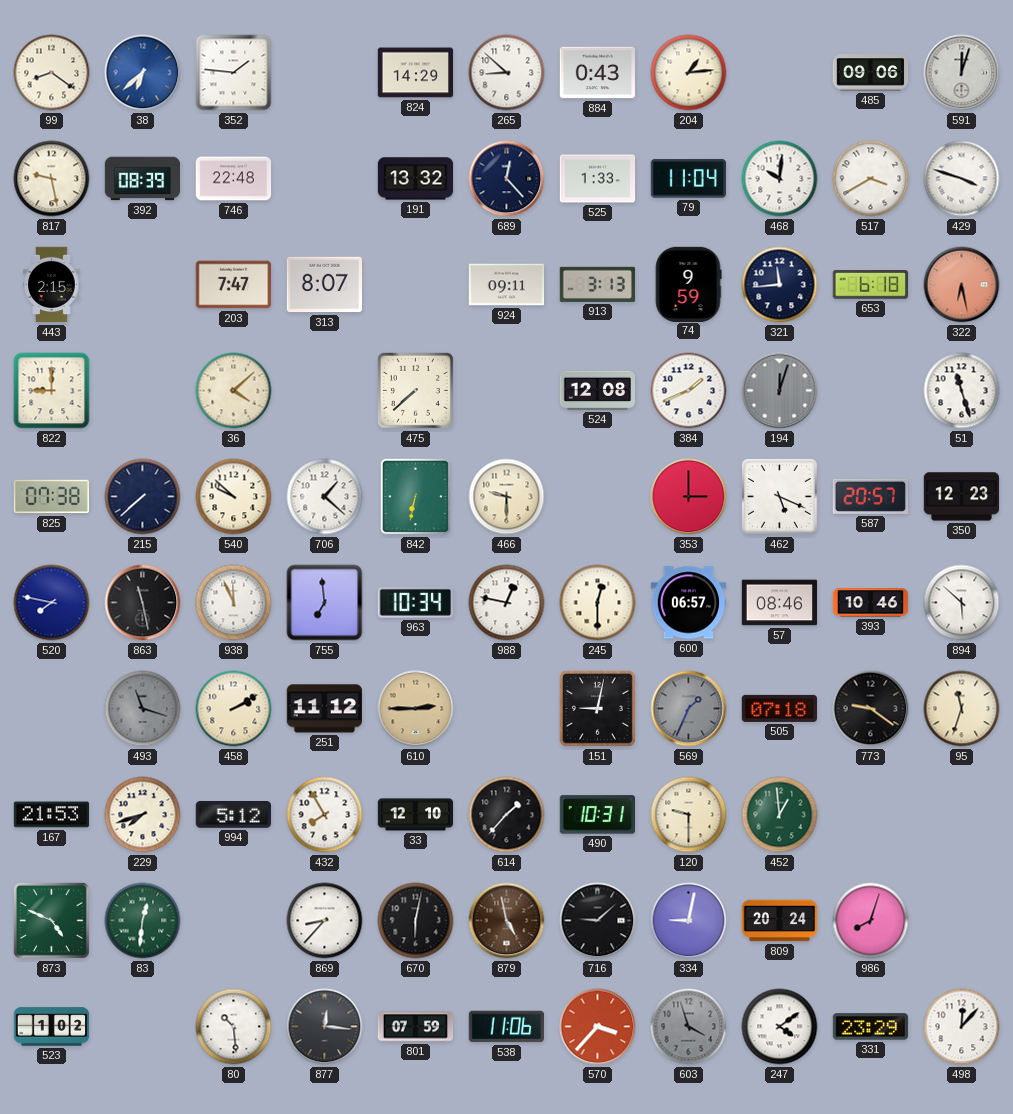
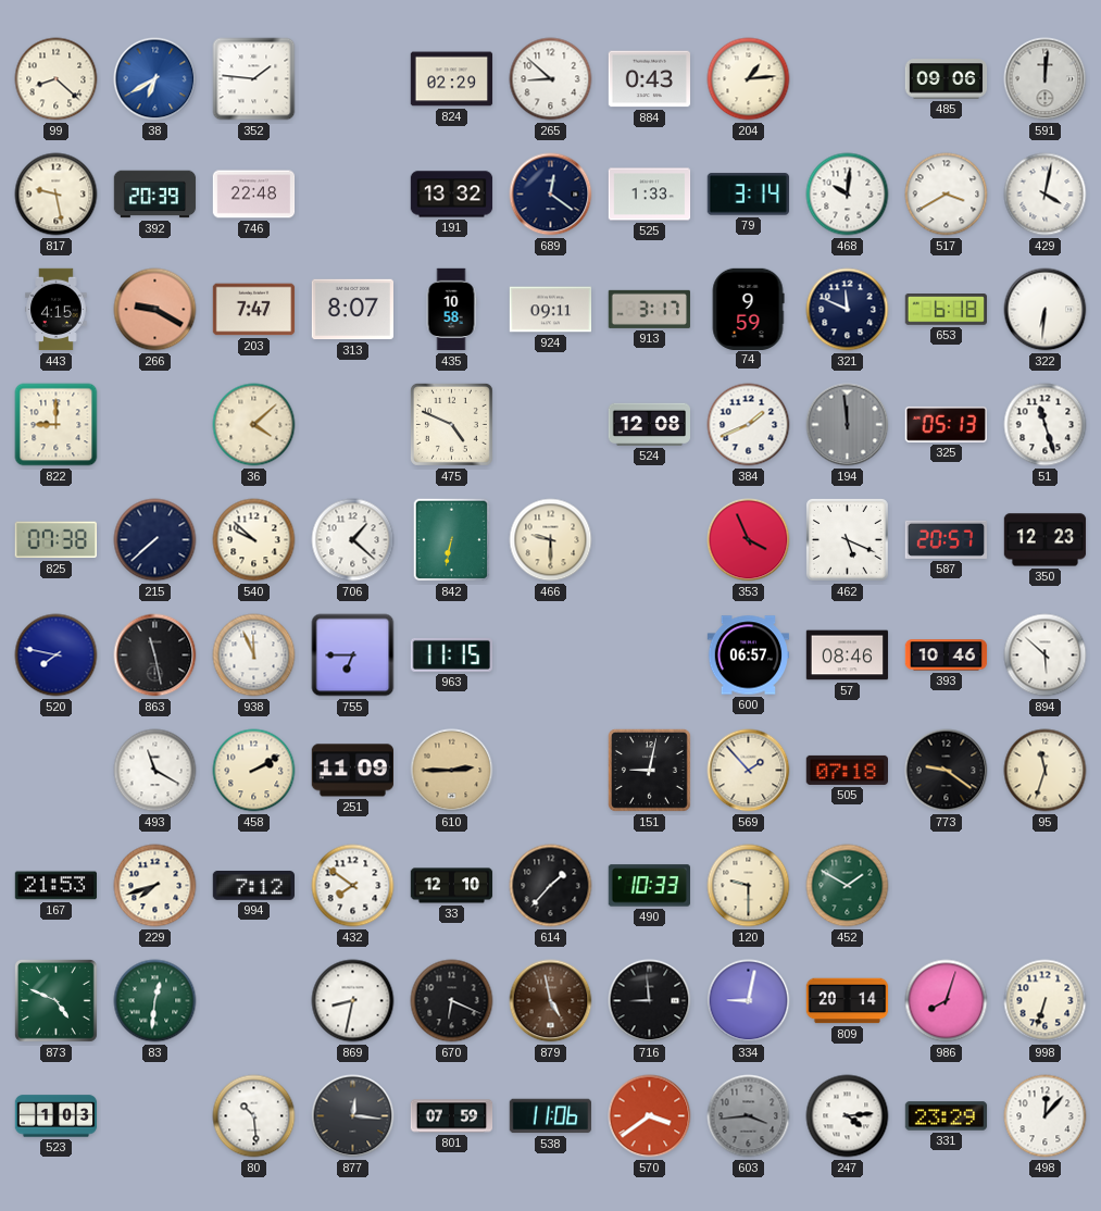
99: 8:21 -> 8:22
38: 6:38 -> 6:40
824: 14:29 -> 02:29
591: 12:03 -> 12:01
392: 08:39 -> 20:39
689: 12:23 -> 12:21
79: 11:04 -> 3:14
429: 3:48 -> 4:02
443: 2:15 -> 4:15
266: none -> 9:20
435: none -> 10:58
913: 3:13 -> 3:17
321: 11:44 -> 11:49
322: 6:28 -> 6:31
322 dial: salmon -> white
475: 7:38 -> 4:49
194: 12:03 -> 11:59
325: none -> 05:13
353: 3:00 -> 3:56
755: 6:59 -> 6:45
963: 10:34 -> 11:15
988: 12:47 -> none
245: 12:30 -> none
493: 11:18 -> 11:20
493 dial: grey -> white
251: 11:12 -> 11:09
569: 1:34 -> 1:53
569 dial: grey -> cream
994: 5:12 -> 7:12
432: 7:55 -> 7:51
490: 10:31 -> 10:33
452: 12:59 -> 1:50
869: 8:37 -> 8:32
670: 6:02 -> 6:19
716: 9:08 -> 8:59
809: 20:24 -> 20:14
998: none -> 6:33
523: 1:02 -> 1:03
570: 3:37 -> 3:39
603: 3:57 -> 3:44
247: 4:09 -> 4:14
